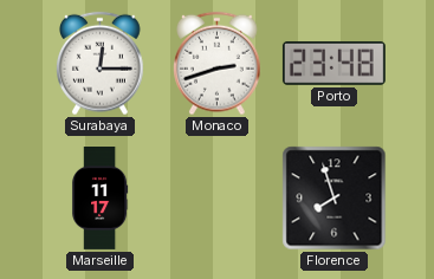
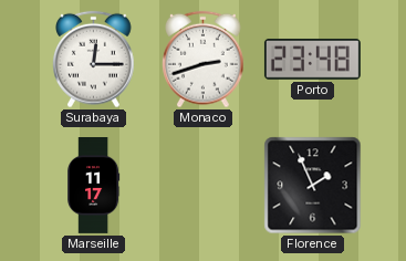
Florence: 7:57 -> 1:56
